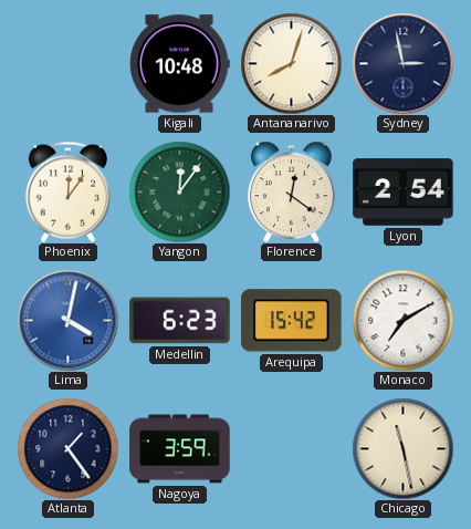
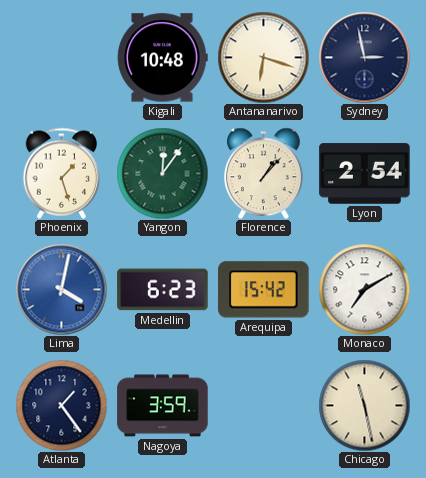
Antananarivo: 8:03 -> 6:18
Phoenix: 12:06 -> 1:27
Florence: 12:21 -> 1:07
